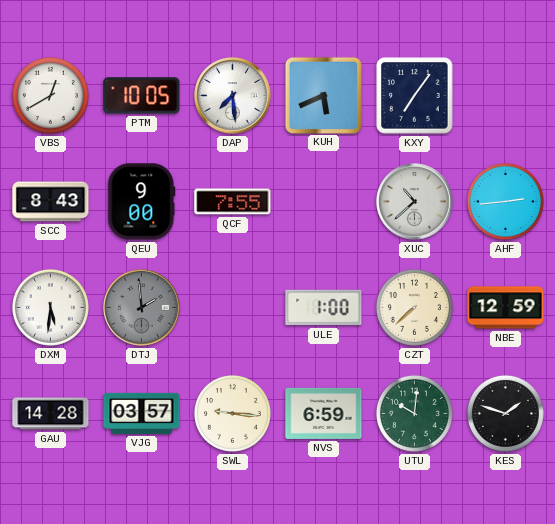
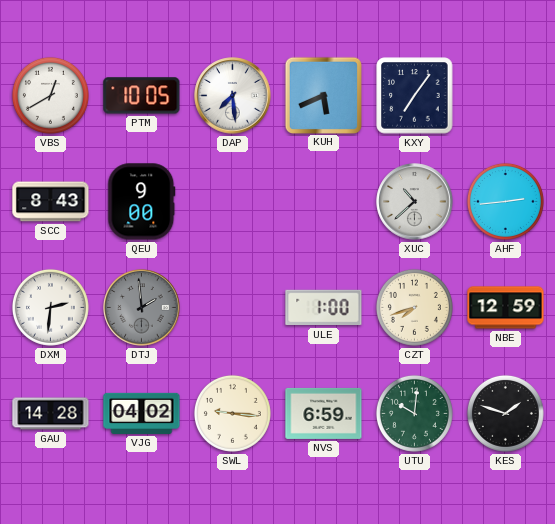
QCF: 7:55 -> none
DXM: 5:31 -> 2:31
CZT: 7:38 -> 7:42
VJG: 03:57 -> 04:02
